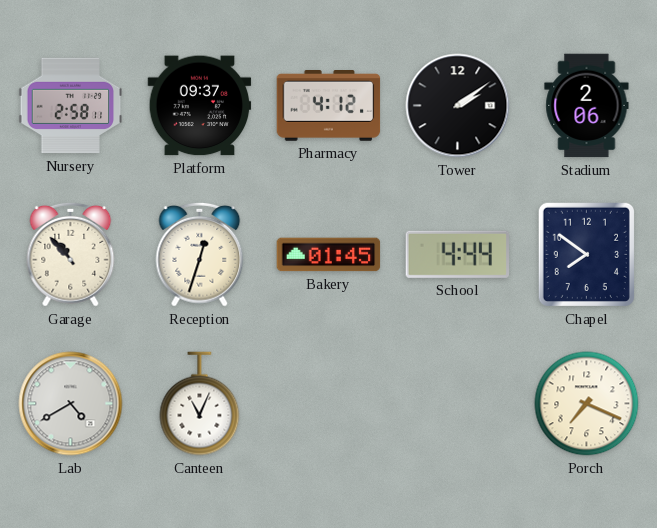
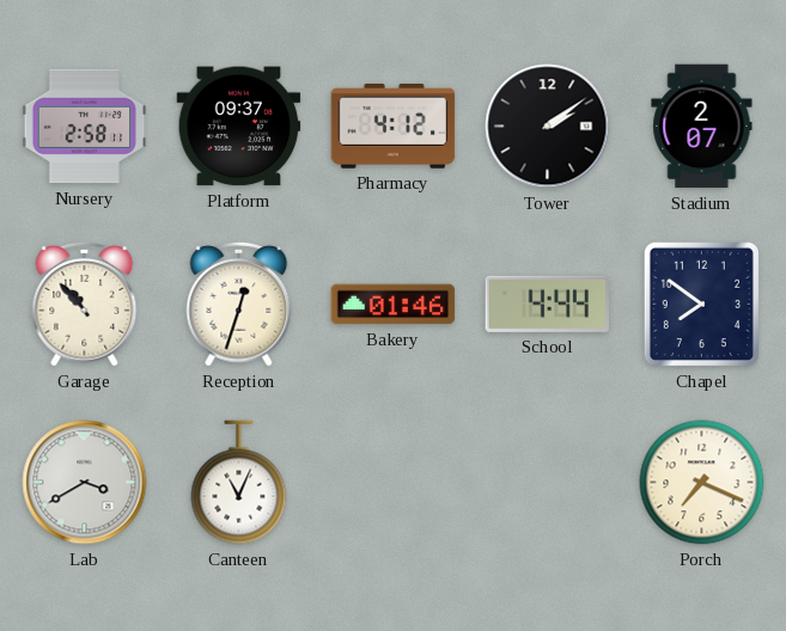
Stadium: 2:06 -> 2:07
Bakery: 01:45 -> 01:46
Lab: 4:40 -> 3:40
